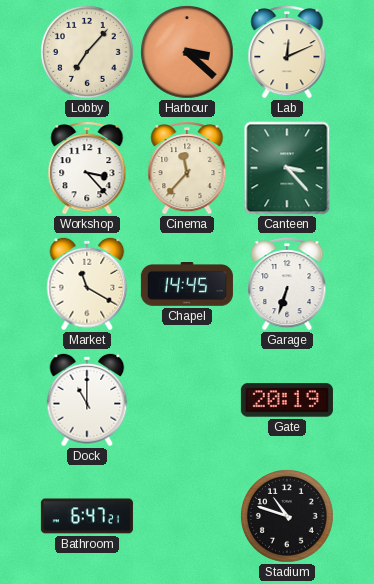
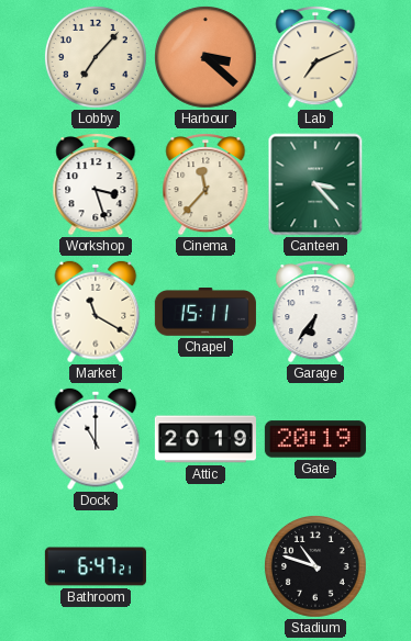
Lab: 12:11 -> 7:11
Workshop: 3:23 -> 3:27
Chapel: 14:45 -> 15:11
Garage: 6:33 -> 6:36
Attic: none -> 20:19
